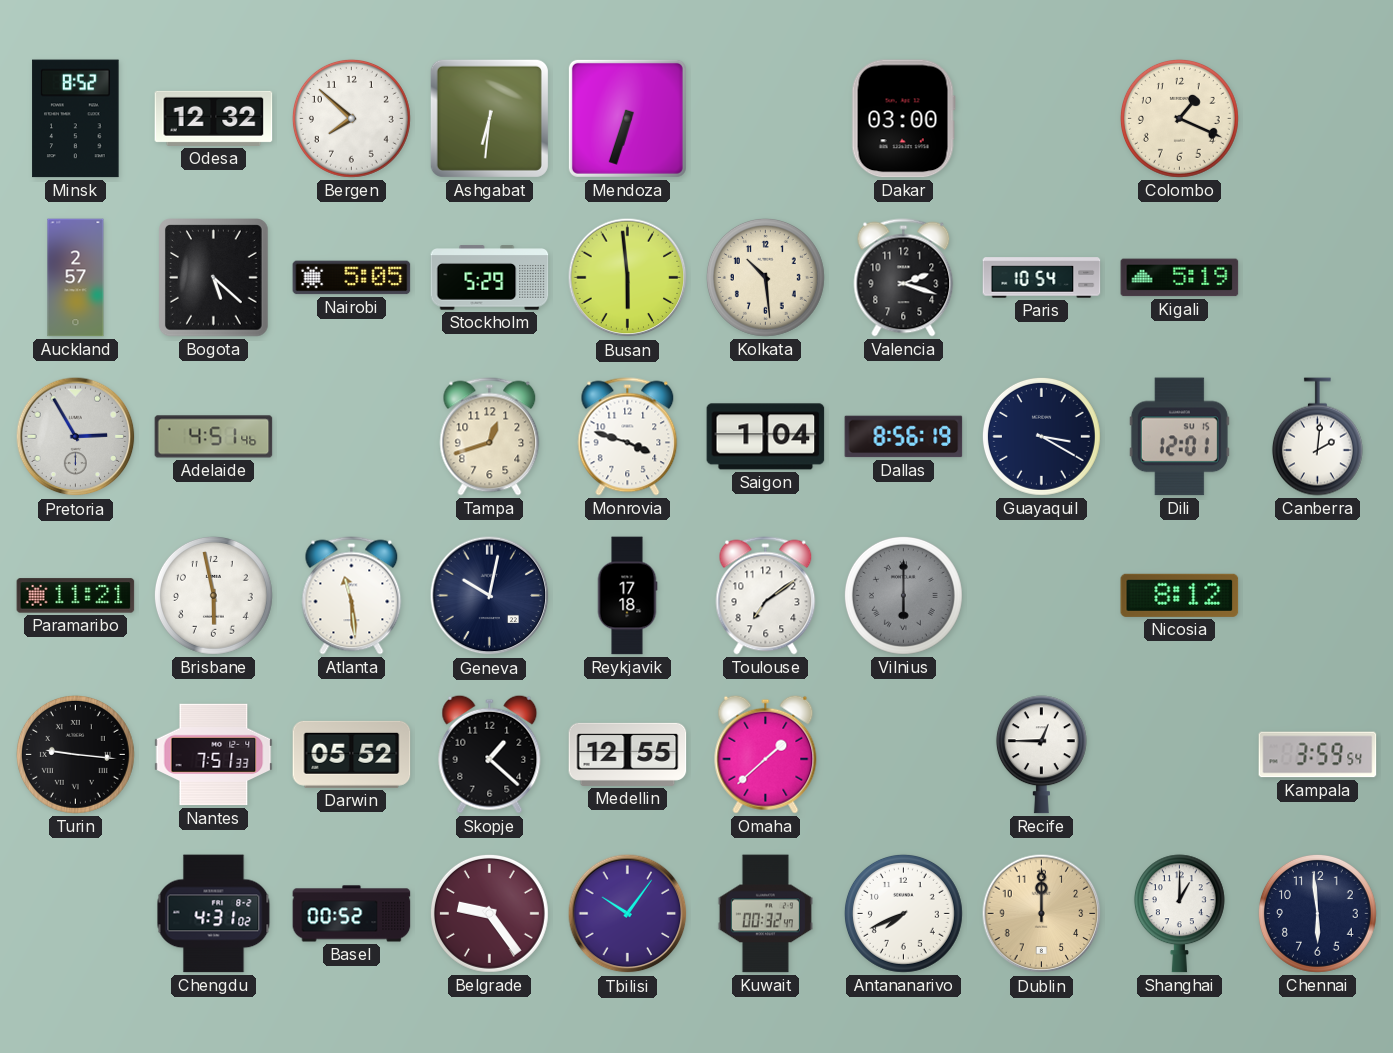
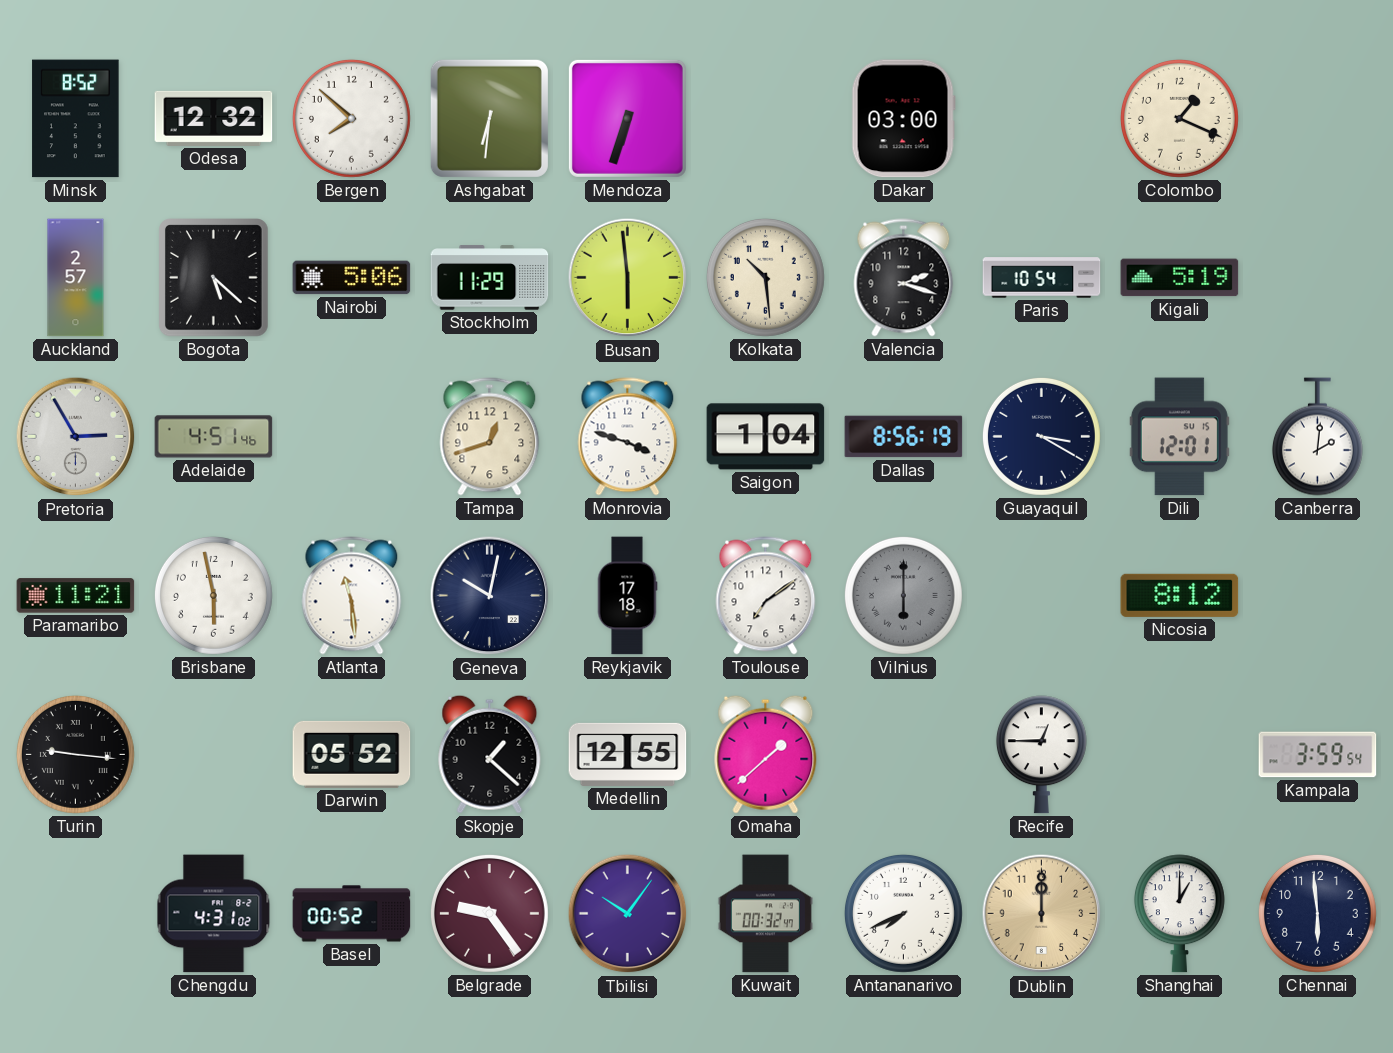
Nairobi: 5:05 -> 5:06
Stockholm: 5:29 -> 11:29
Nantes: 7:51 -> none
